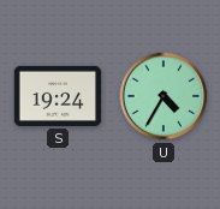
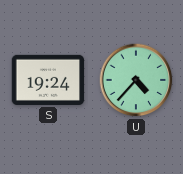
U: 4:35 -> 4:37
